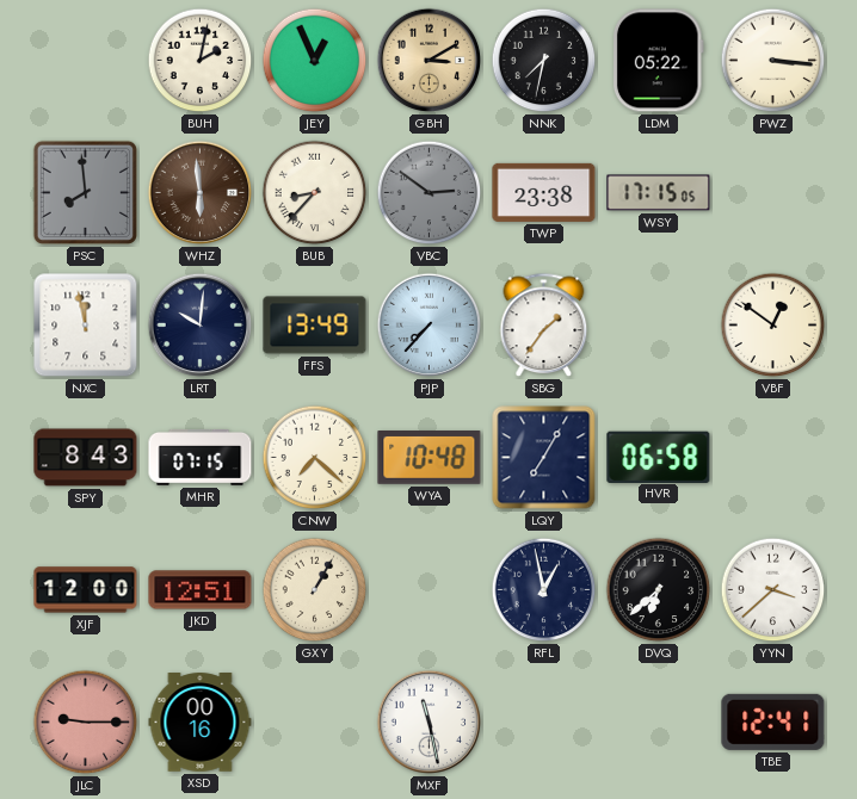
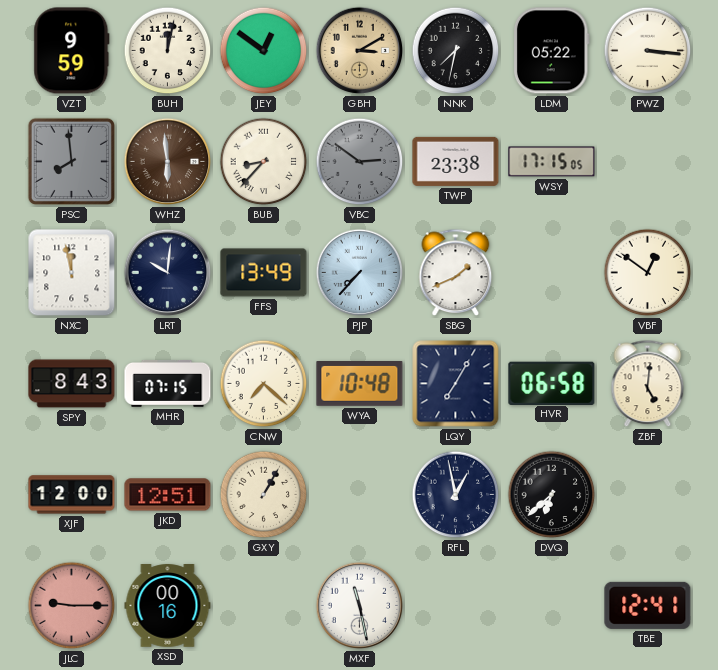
VZT: none -> 9:59
BUH: 2:02 -> 12:02
JEY: 12:56 -> 12:51
SBG: 1:36 -> 1:41
ZBF: none -> 5:01
YYN: 3:38 -> none
